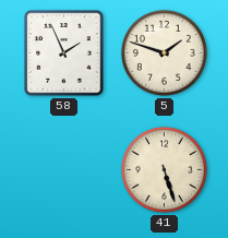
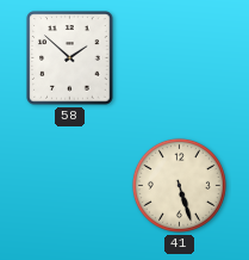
58: 1:56 -> 1:52
5: 1:48 -> none
